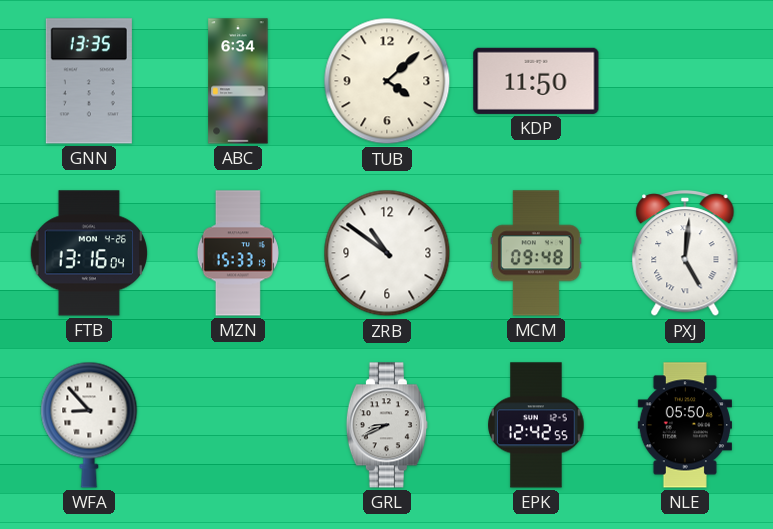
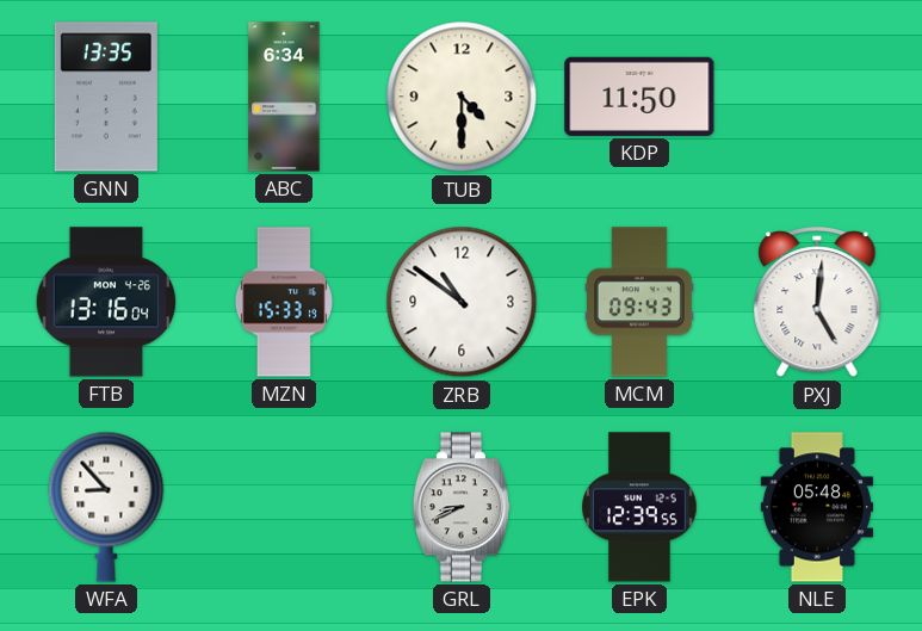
TUB: 4:08 -> 4:30
MCM: 09:48 -> 09:43
EPK: 12:42 -> 12:39
NLE: 05:50 -> 05:48
